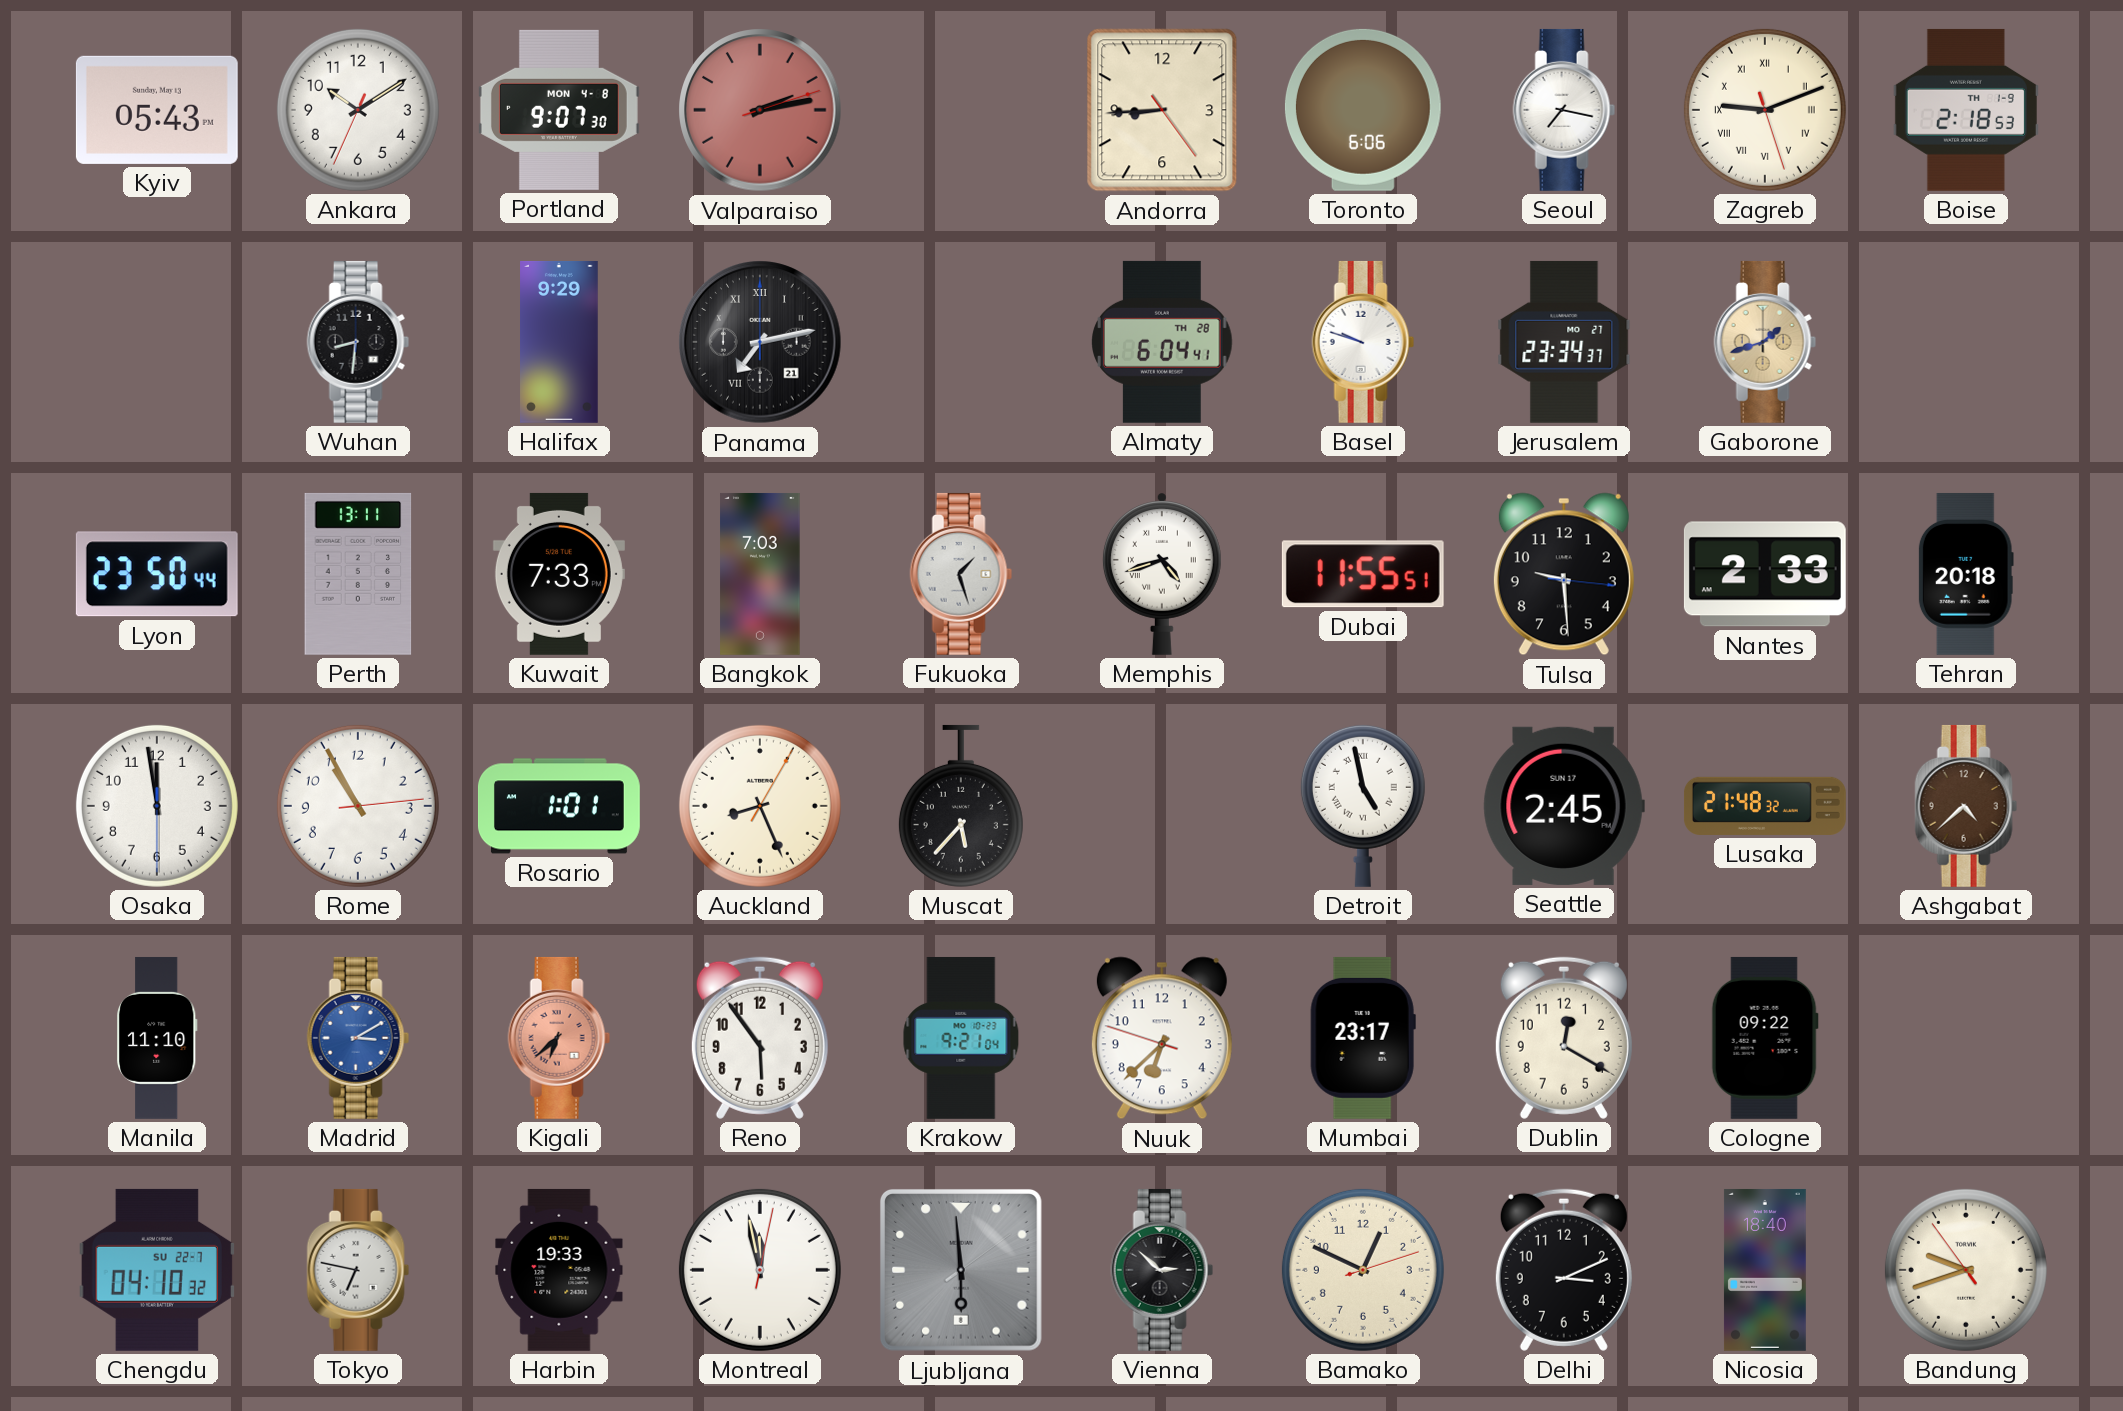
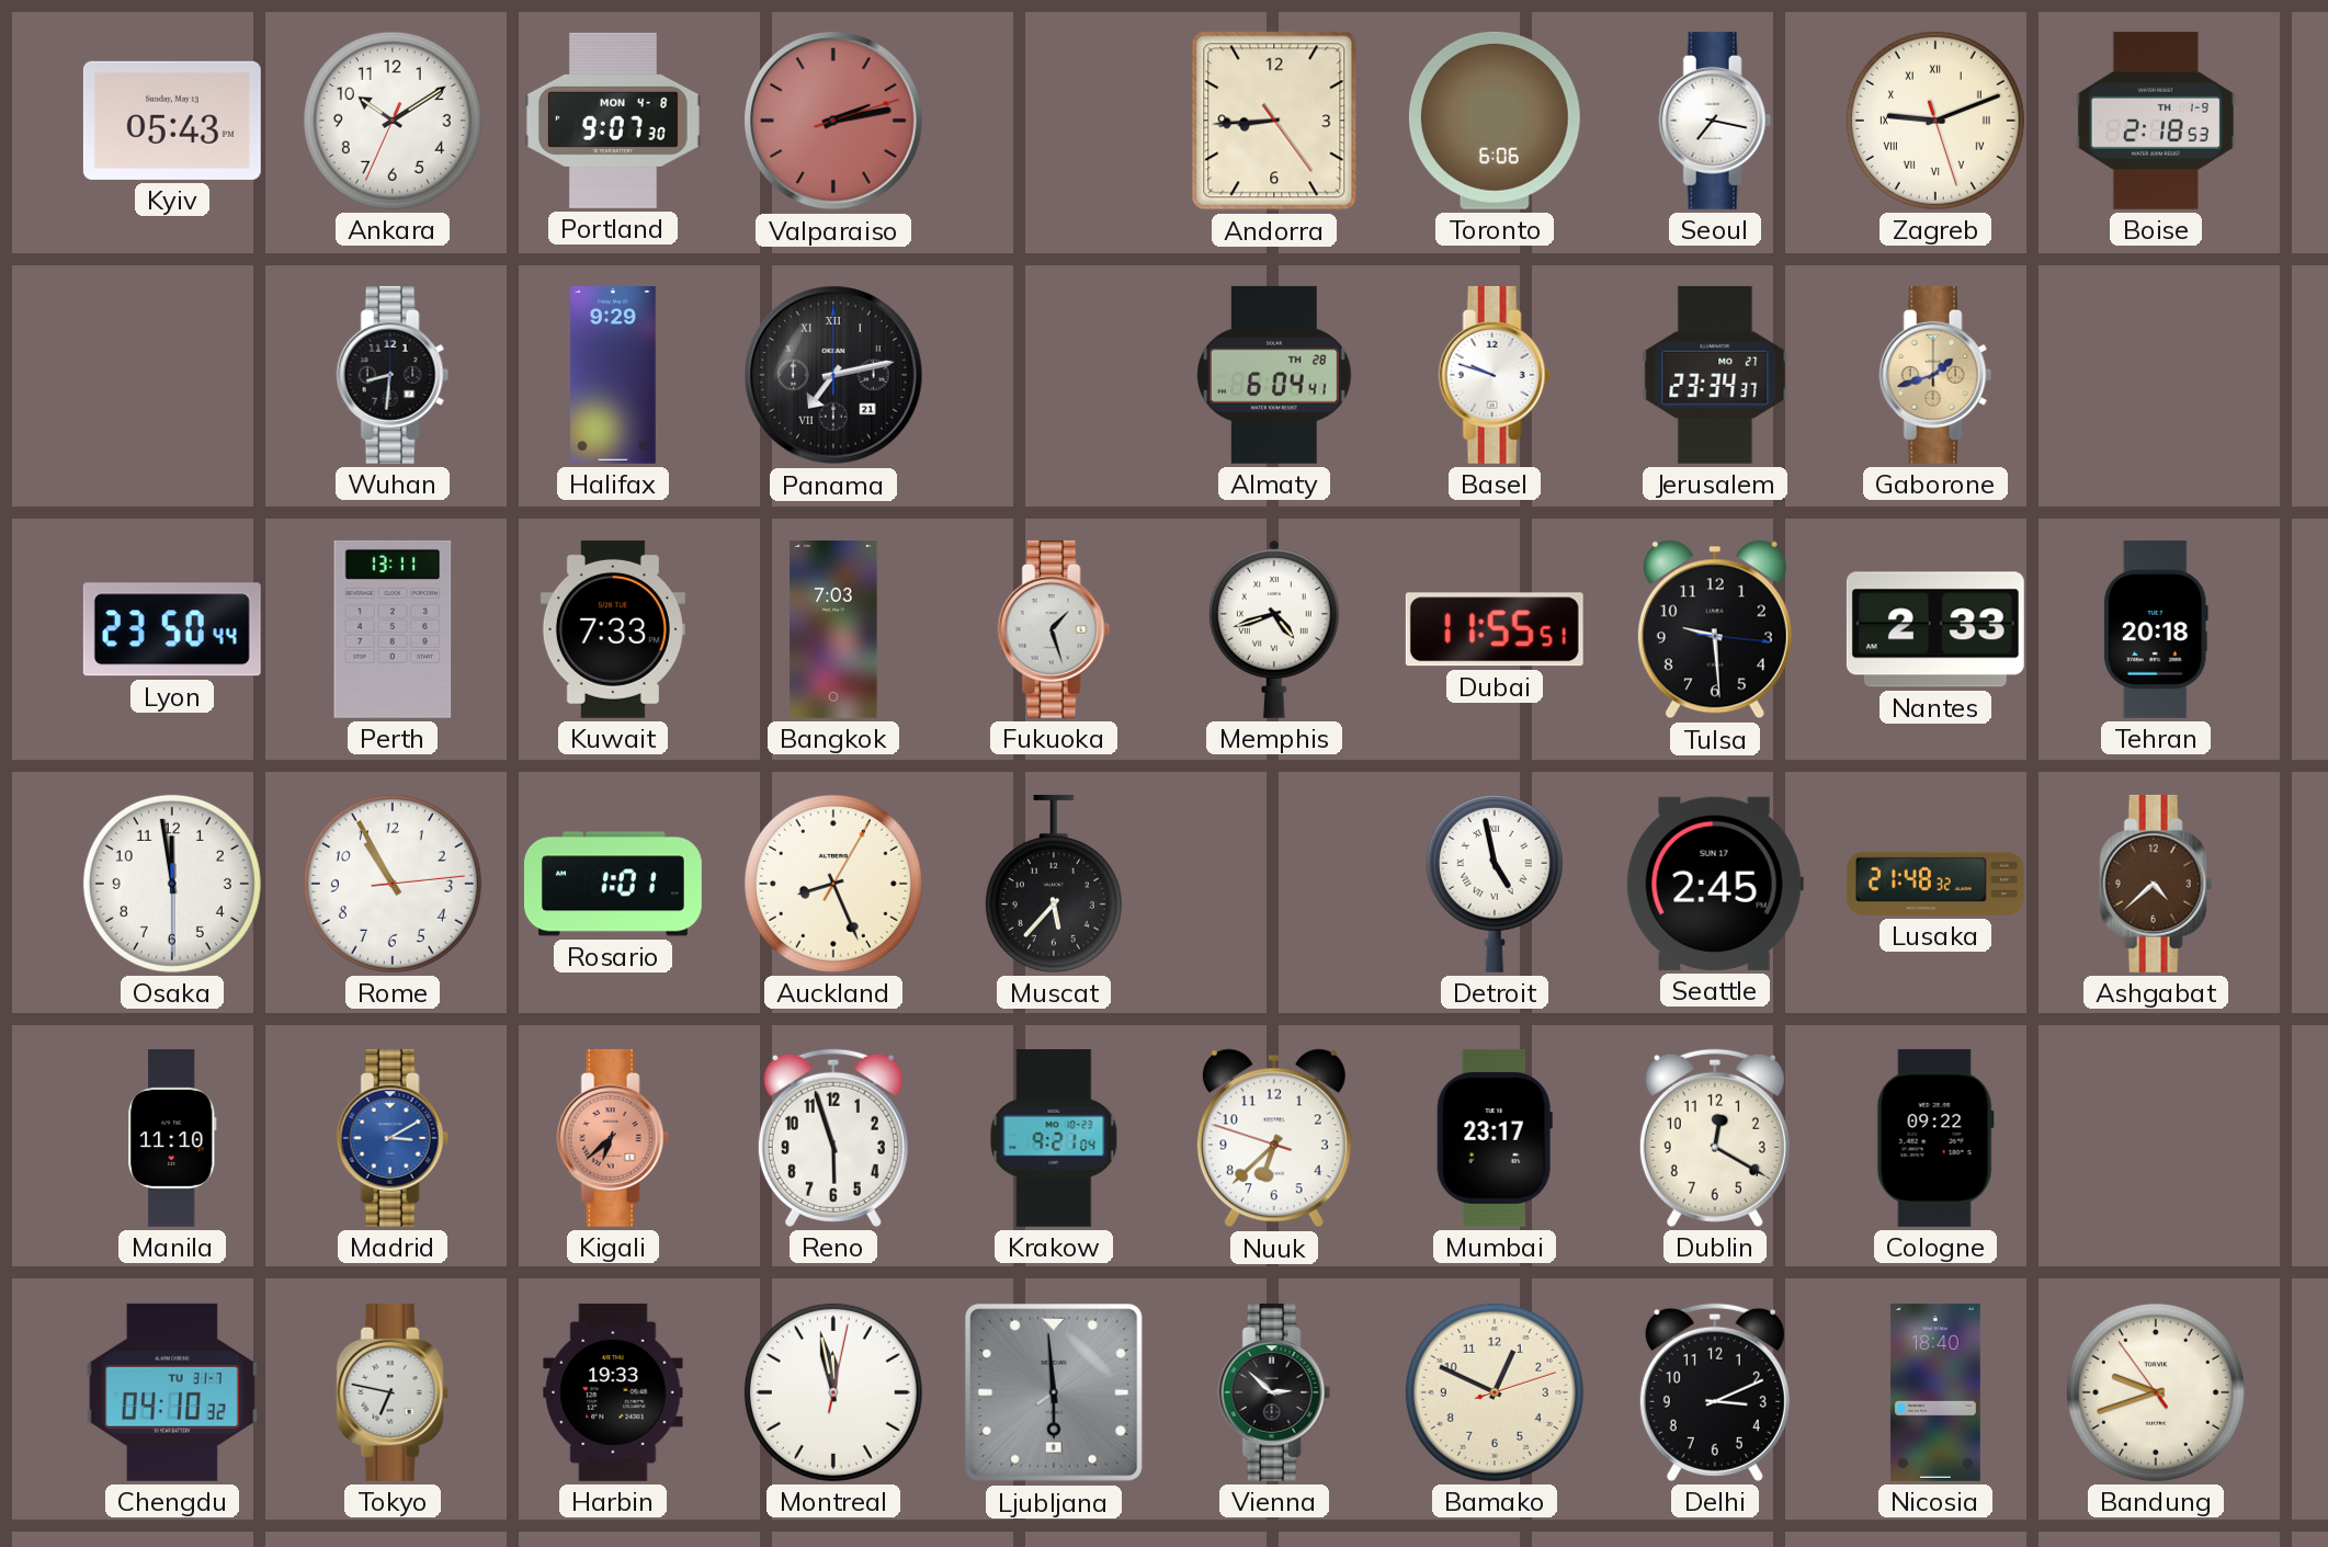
Reno: 5:54 -> 5:57
Chengdu date: SU 22-7 -> TU 31-7
